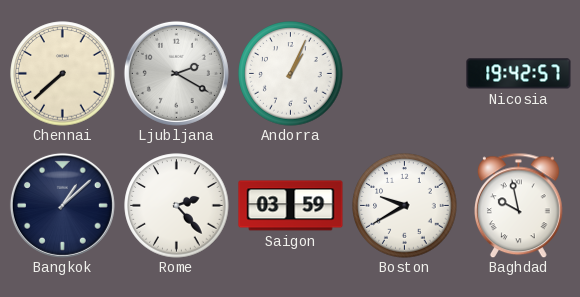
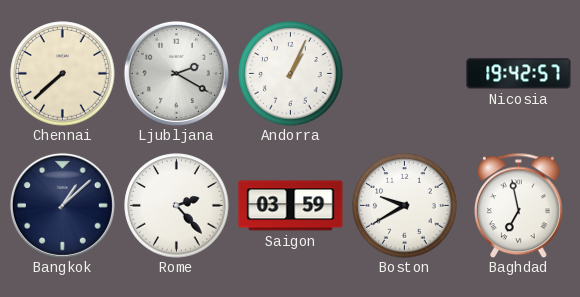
Baghdad: 9:58 -> 6:58
